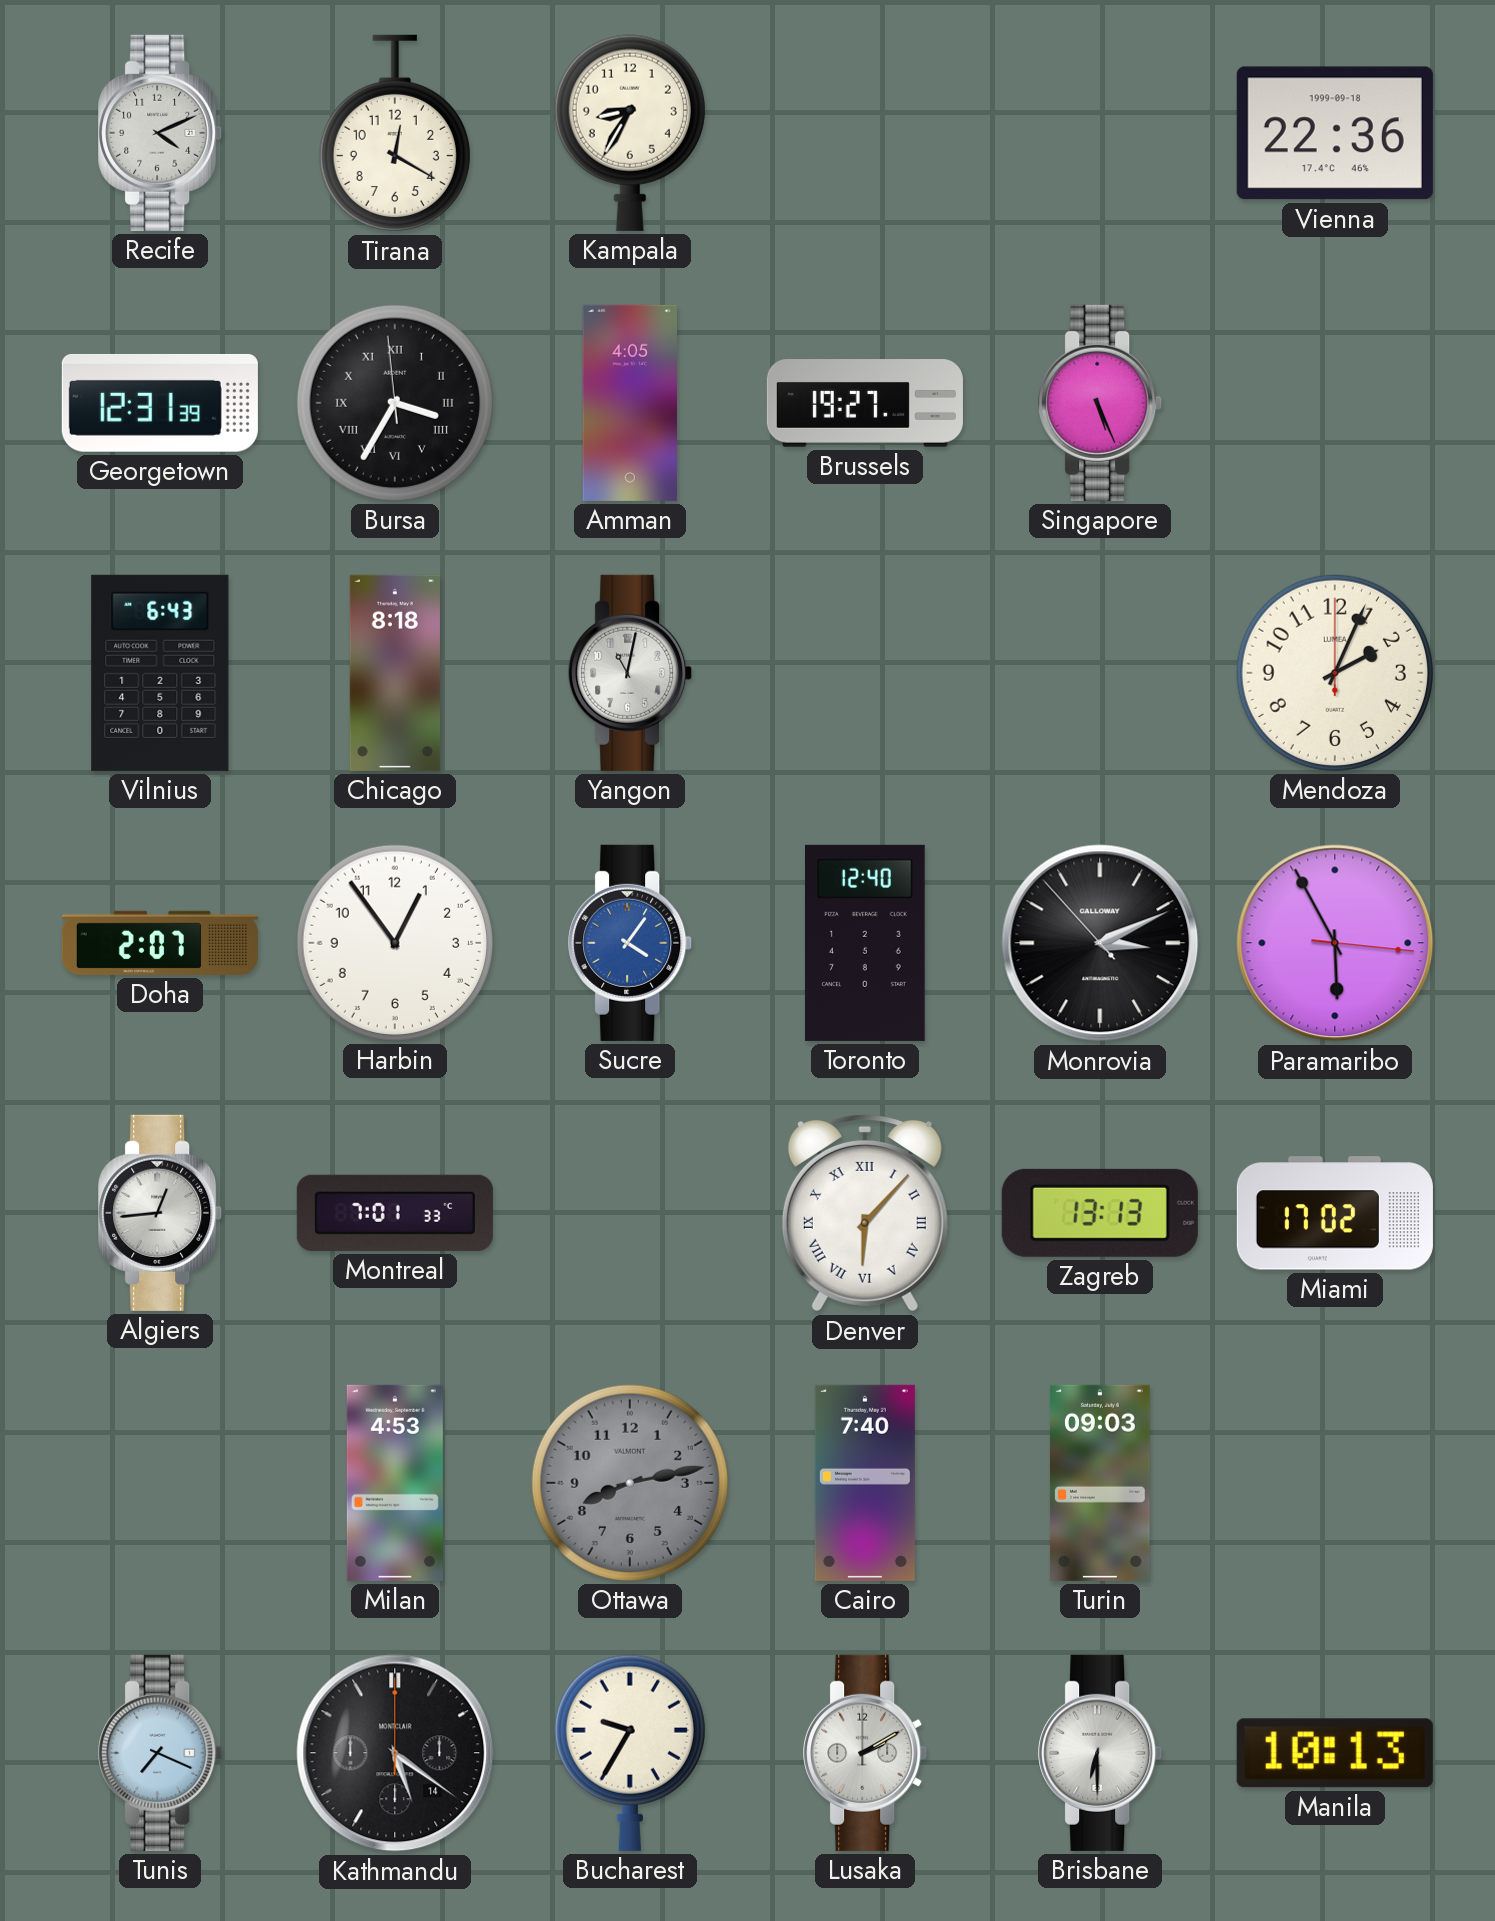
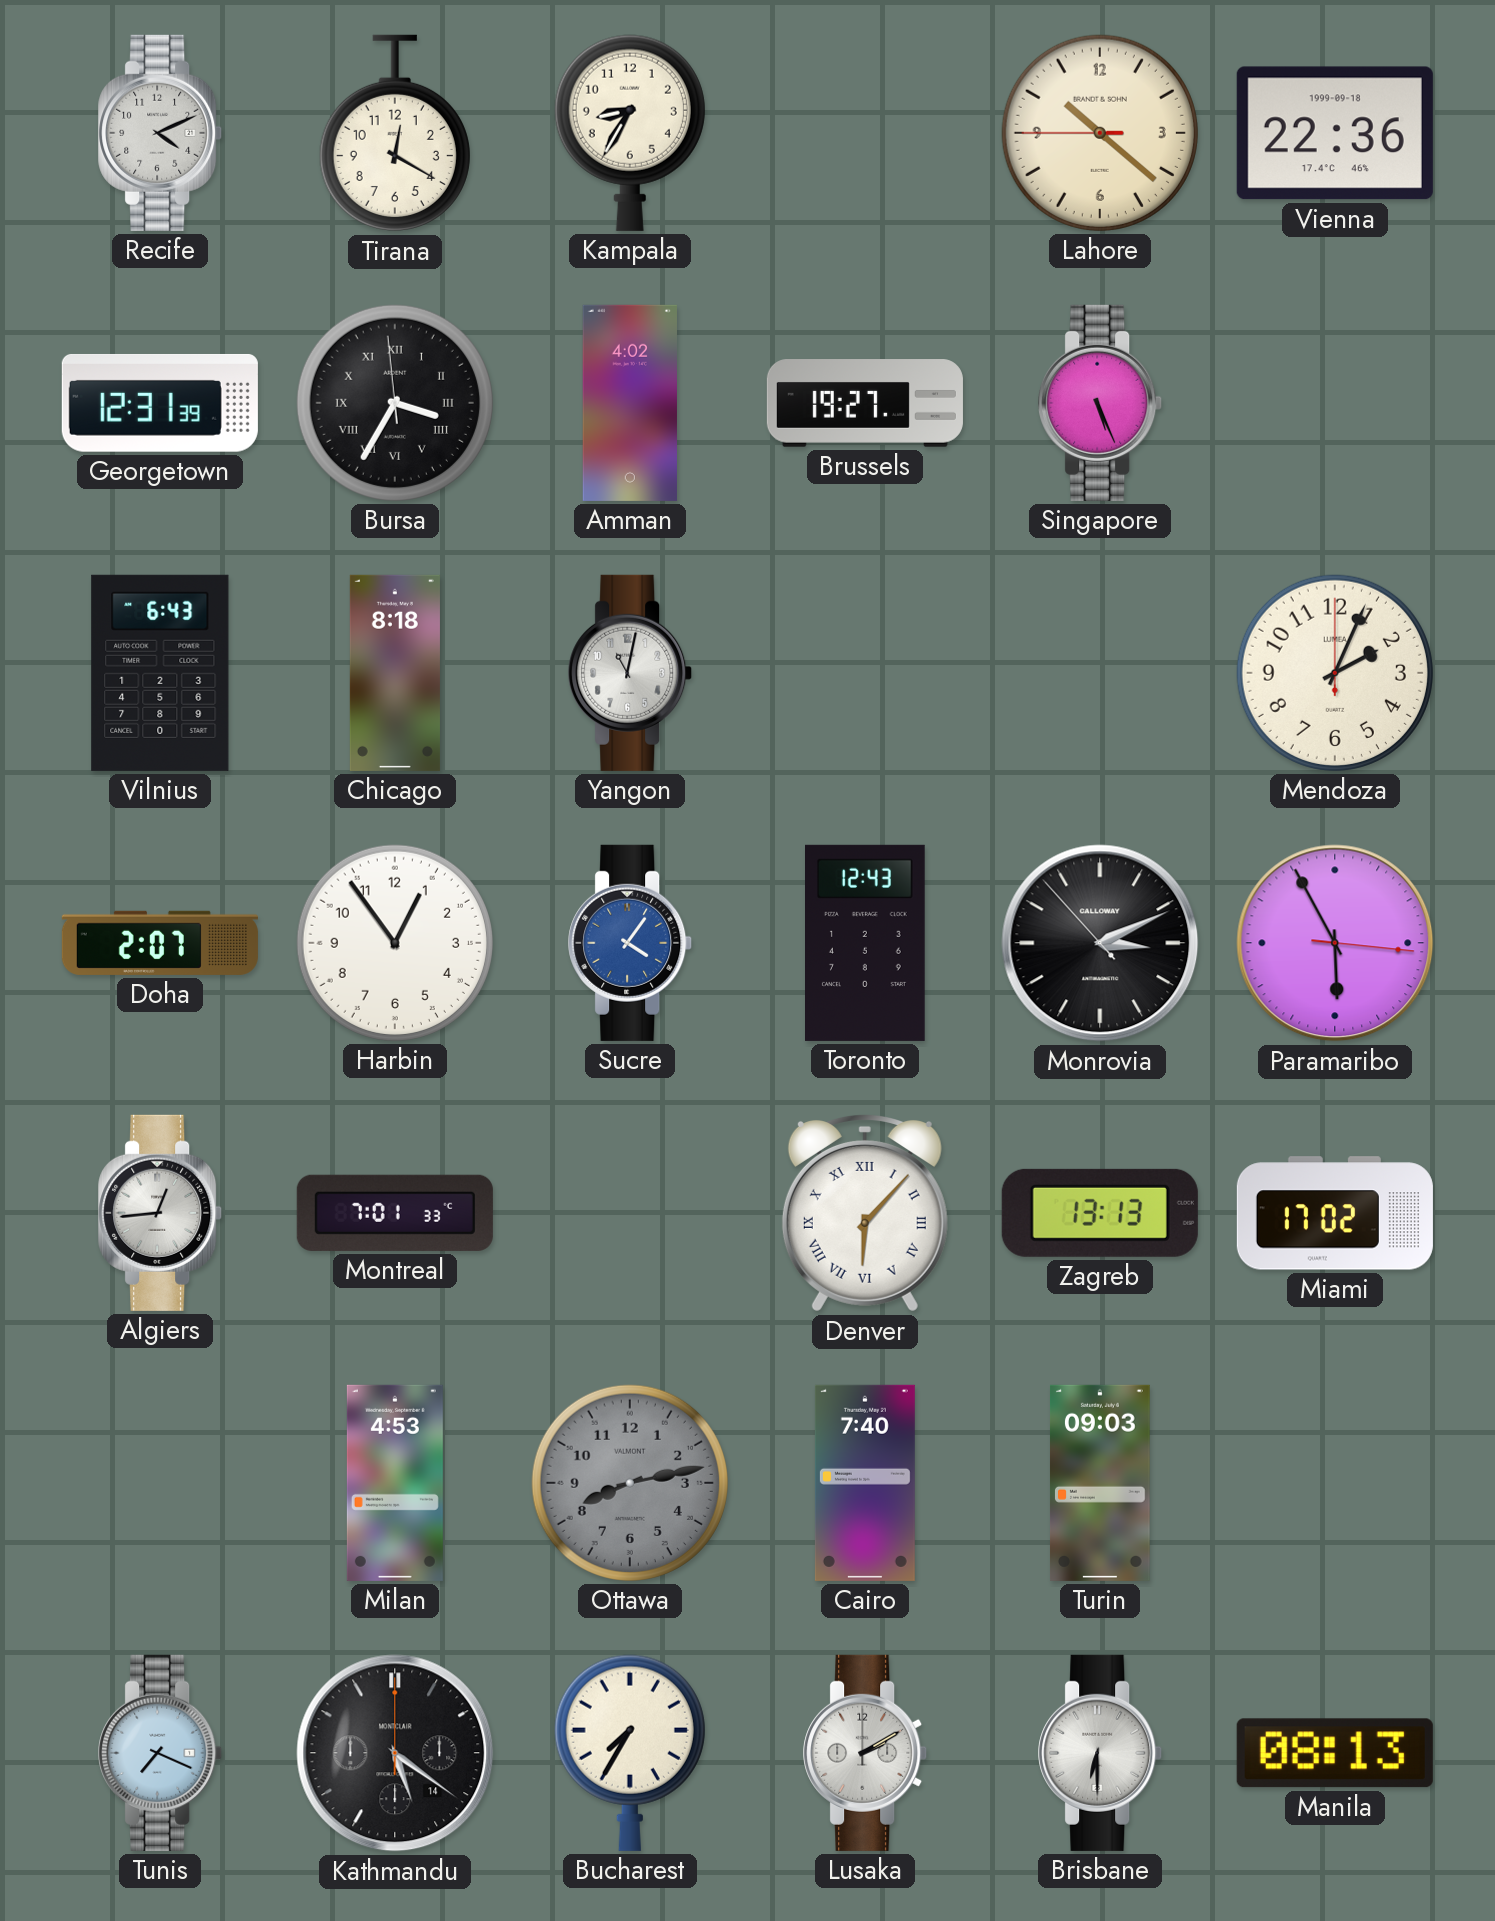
Lahore: none -> 10:21
Amman: 4:05 -> 4:02
Toronto: 12:40 -> 12:43
Bucharest: 9:35 -> 7:35
Manila: 10:13 -> 08:13
